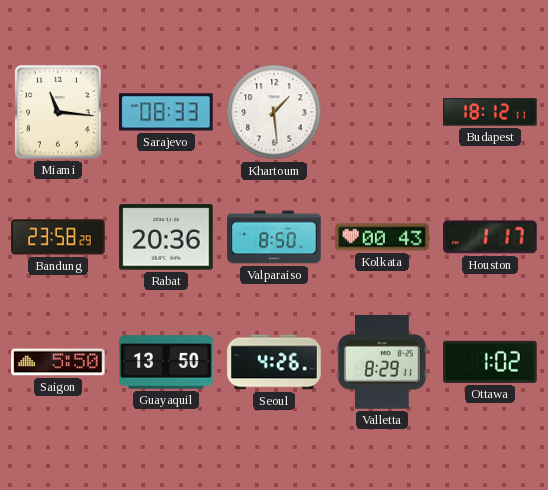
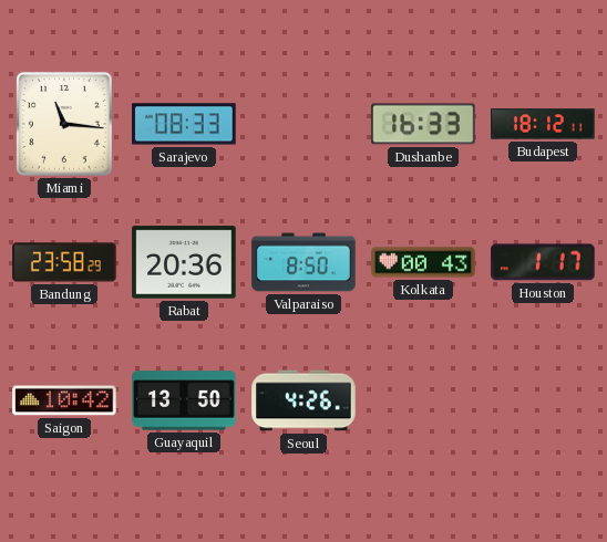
Khartoum: 1:29 -> none
Dushanbe: none -> 16:33
Saigon: 5:50 -> 10:42
Valletta: 8:29 -> none
Ottawa: 1:02 -> none
